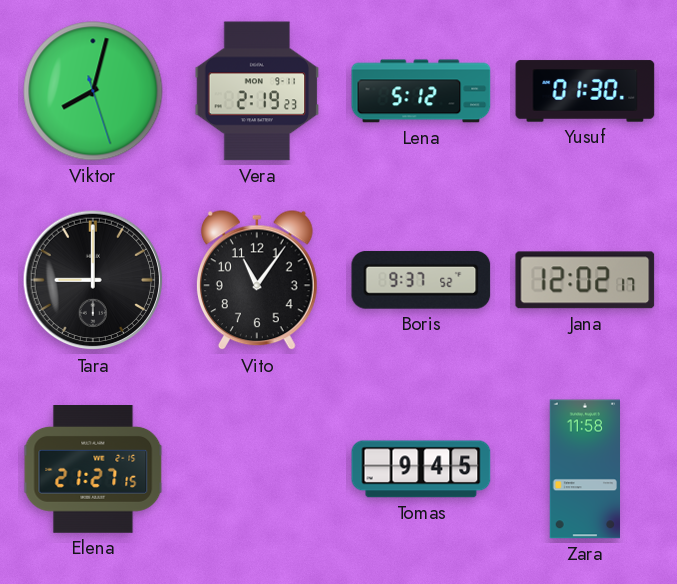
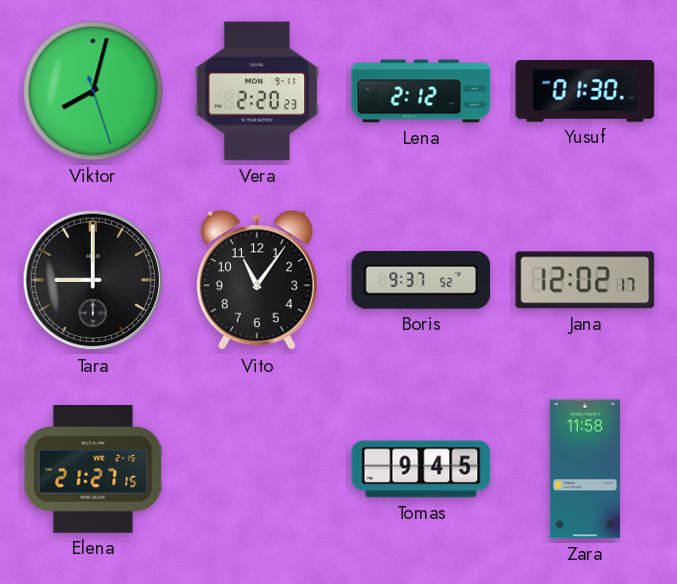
Vera: 2:19 -> 2:20
Lena: 5:12 -> 2:12
